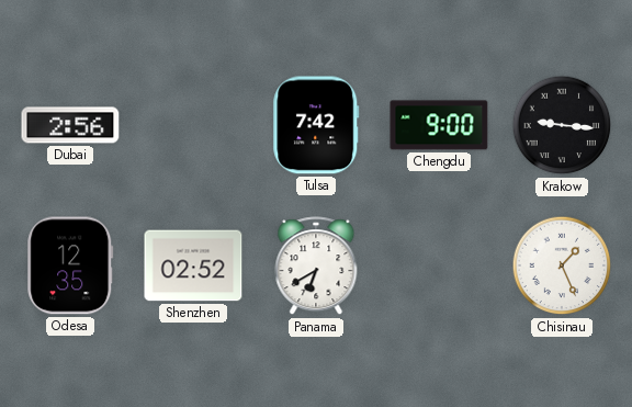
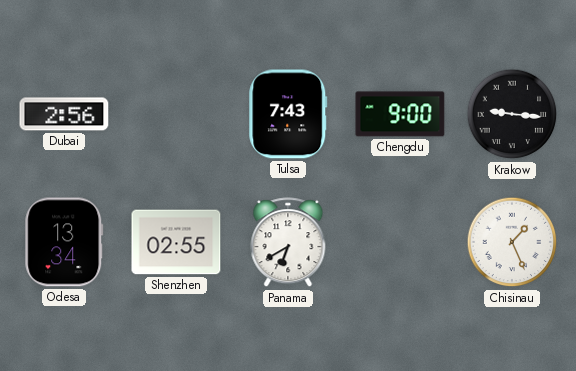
Tulsa: 7:42 -> 7:43
Odesa: 12:35 -> 13:34
Shenzhen: 02:52 -> 02:55
